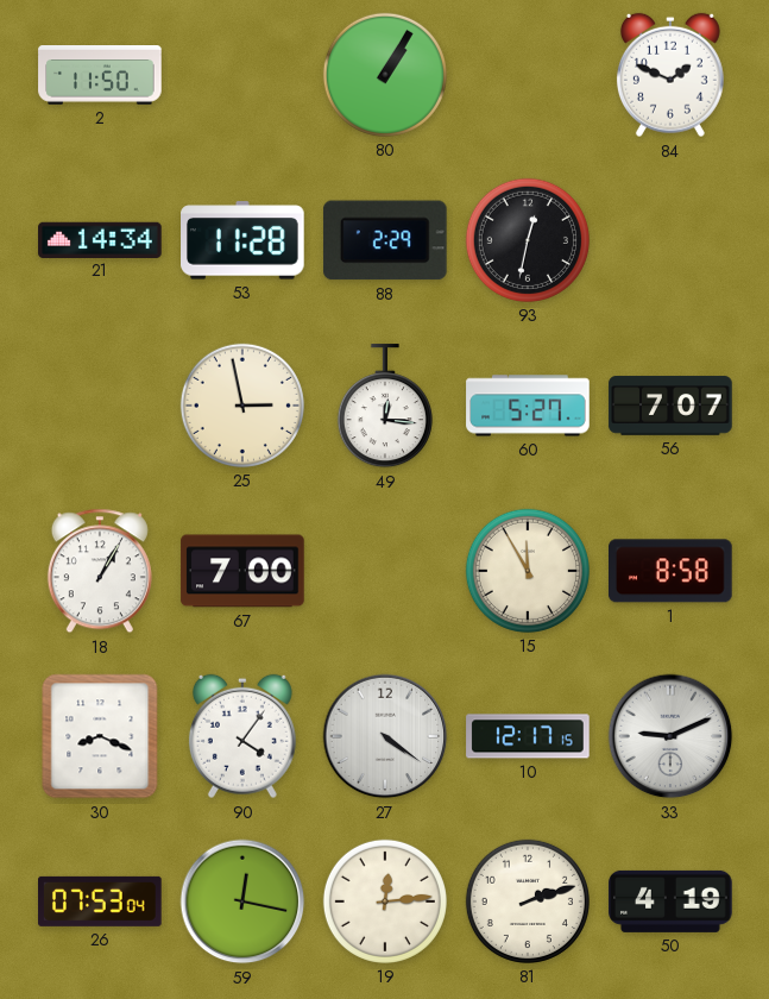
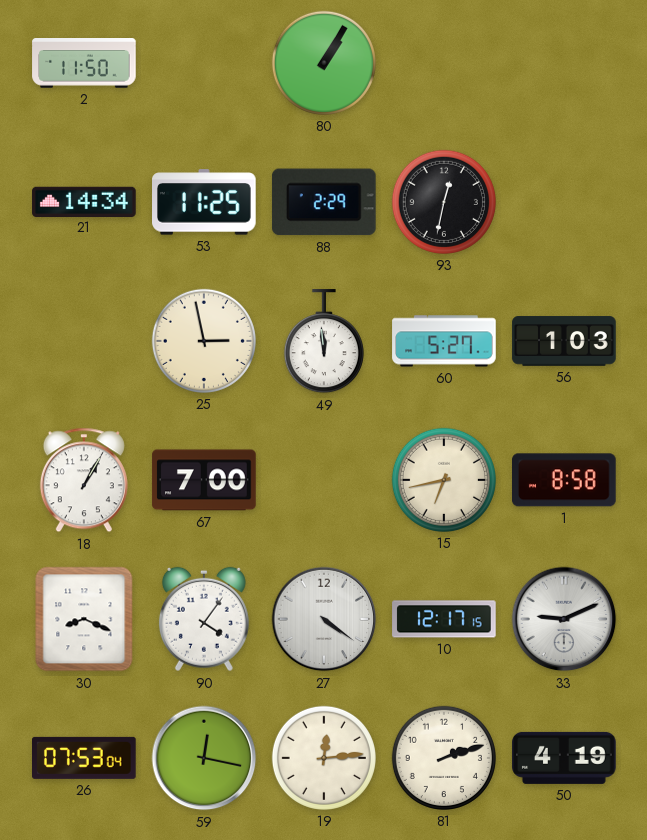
84: 1:49 -> none
53: 11:28 -> 11:25
49: 12:16 -> 11:59
56: 7:07 -> 1:03
15: 11:55 -> 6:43
